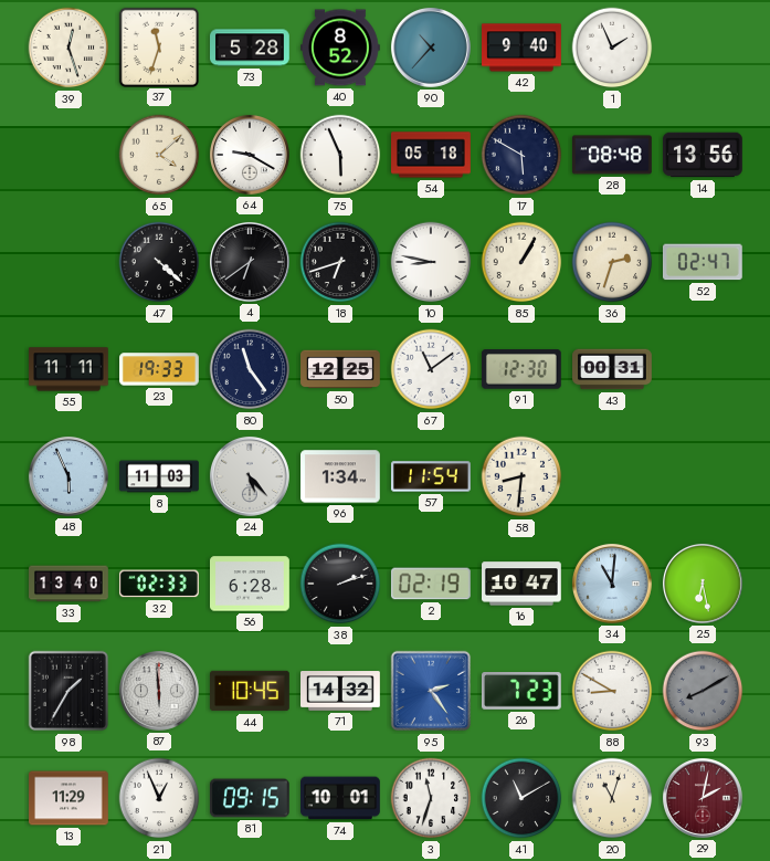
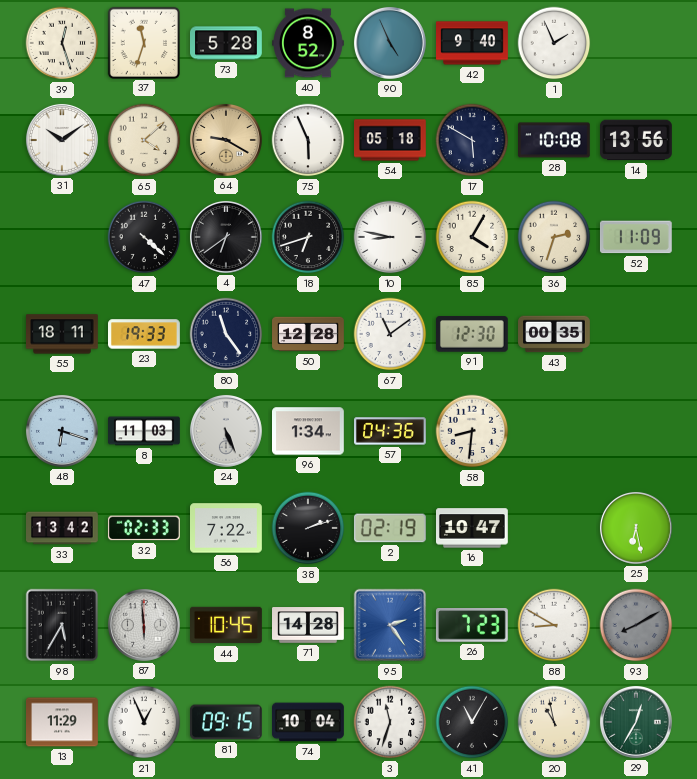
90: 10:37 -> 4:56
31: none -> 10:09
64 dial: white -> champagne
28: 08:48 -> 10:08
85: 1:05 -> 4:05
52: 02:47 -> 11:09
55: 11:11 -> 18:11
50: 12:25 -> 12:28
43: 00:31 -> 00:35
48: 5:56 -> 6:18
24: 5:23 -> 5:26
57: 11:54 -> 04:36
33: 13:40 -> 13:42
56: 6:28 -> 7:22
34: 11:01 -> none
98: 1:35 -> 5:35
71: 14:32 -> 14:28
74: 10:01 -> 10:04
41: 11:10 -> 11:05
20: 11:03 -> 10:58
29: 2:02 -> 12:35
29 dial: burgundy -> green
